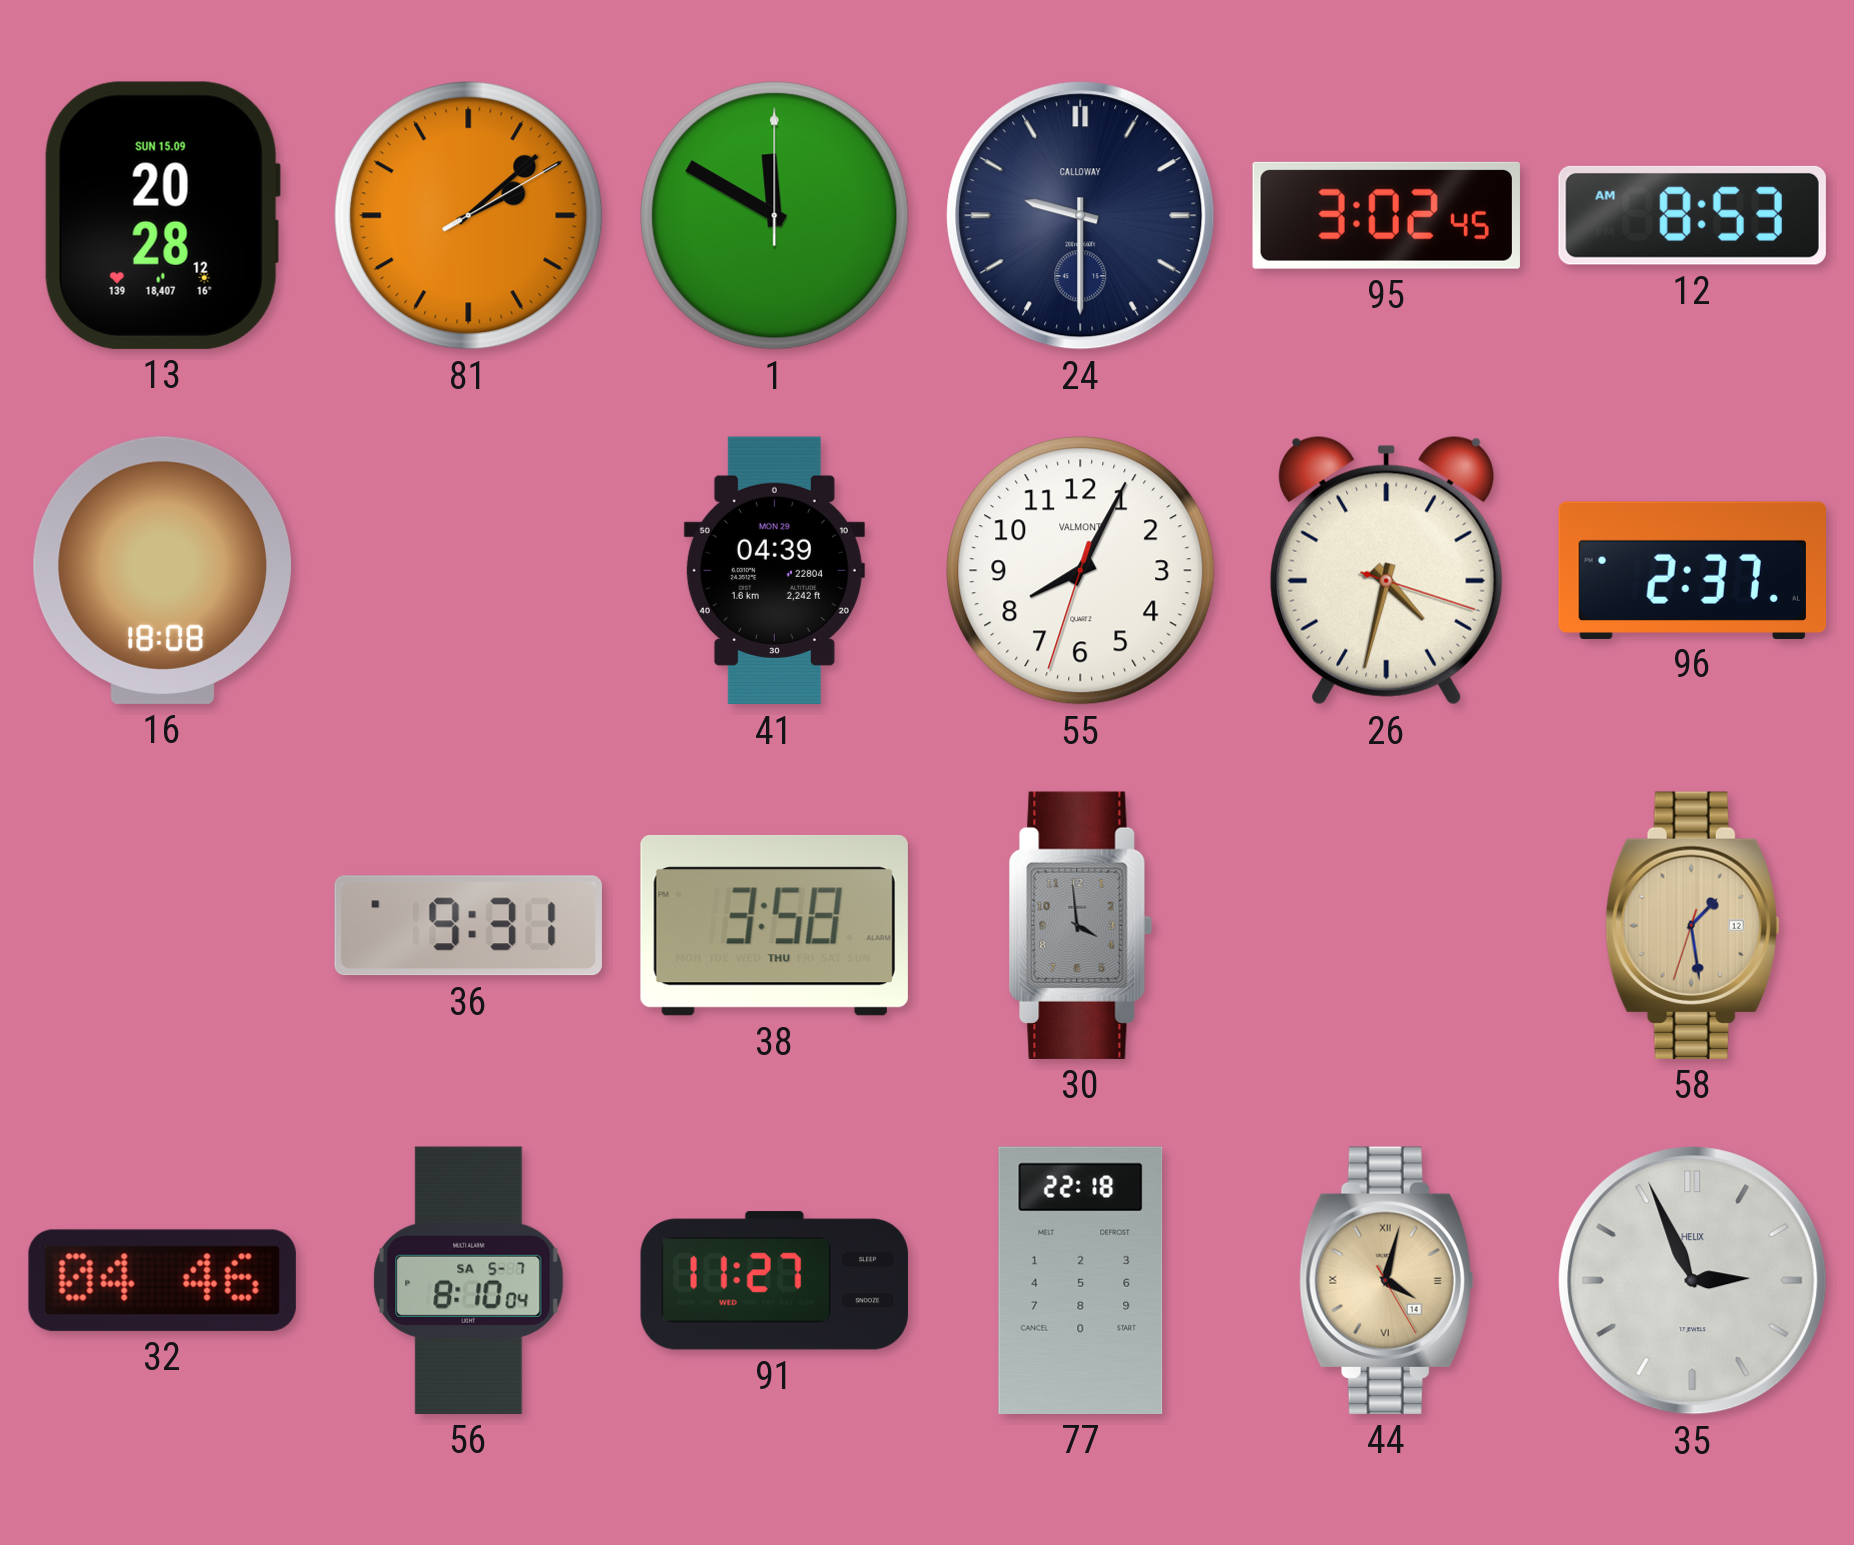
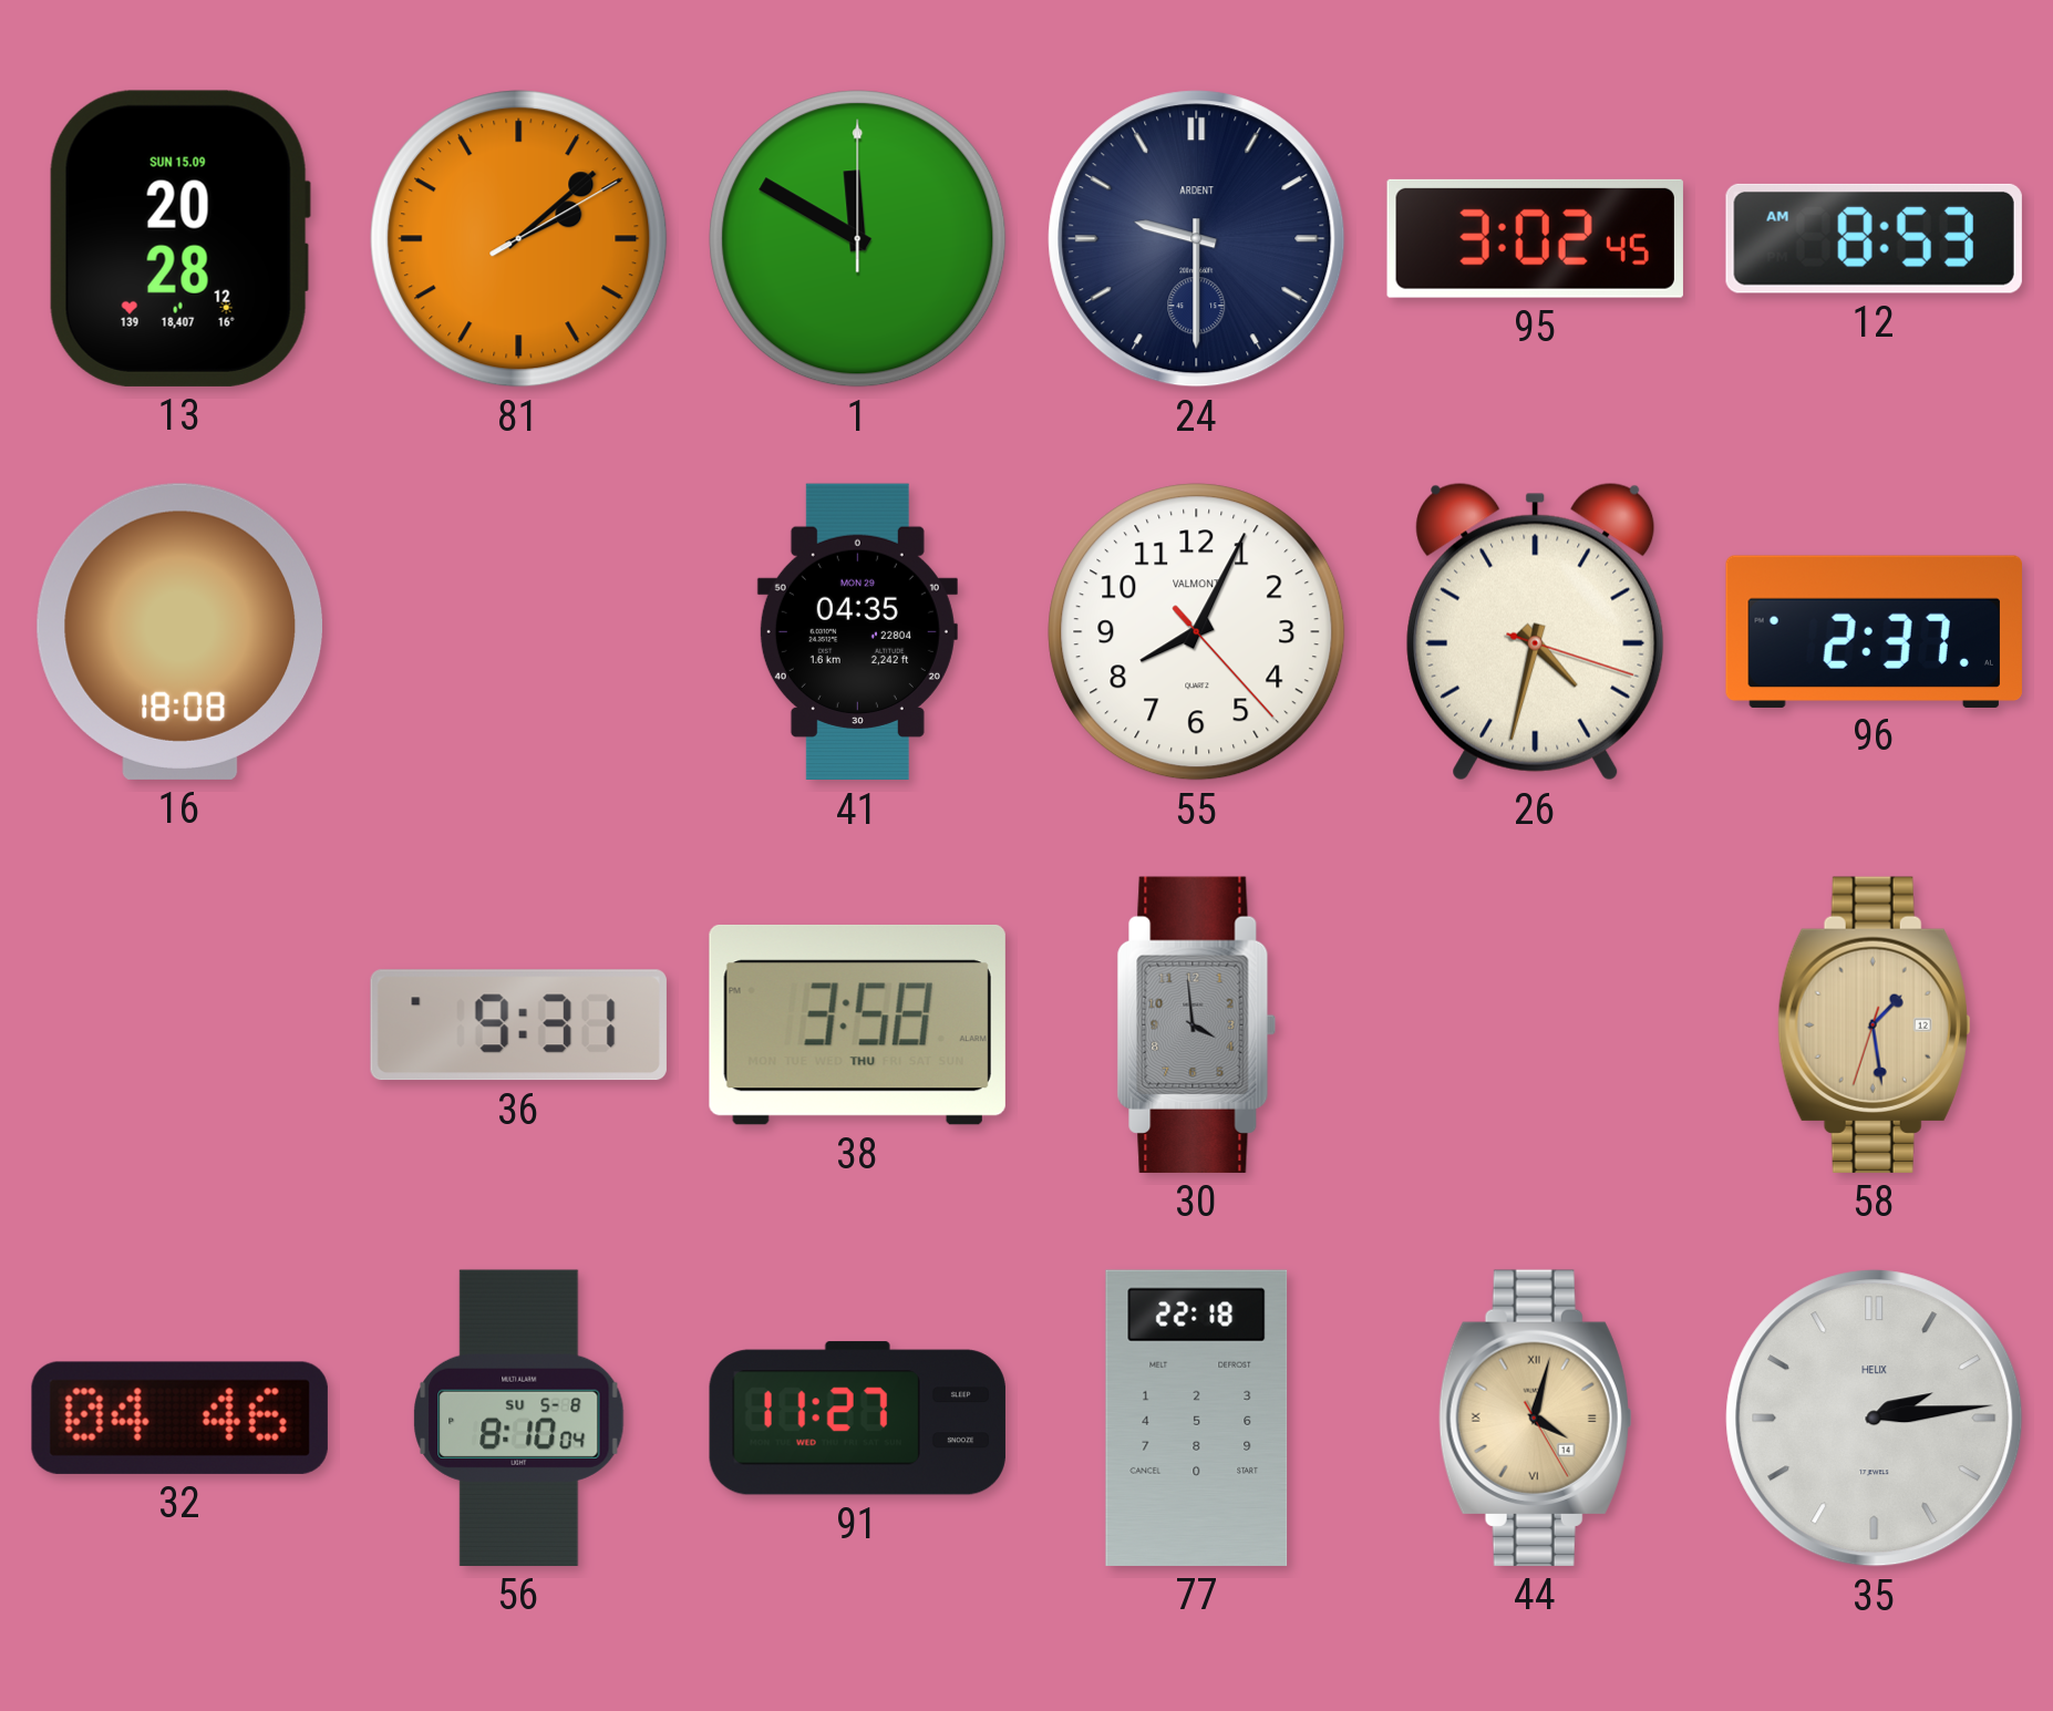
24 brand: CALLOWAY -> ARDENT
41: 04:39 -> 04:35
55: 8:04:33 -> 8:04:23
56 date: SA 5-7 -> SU 5-8
35: 2:56 -> 2:14
